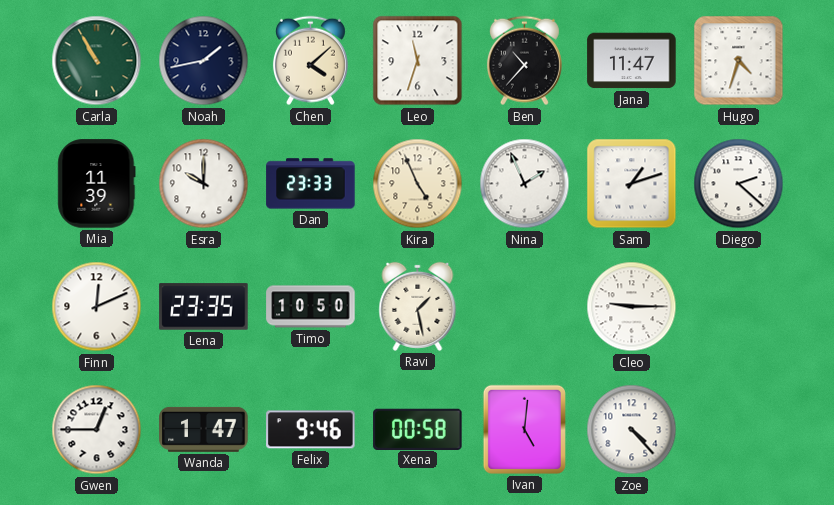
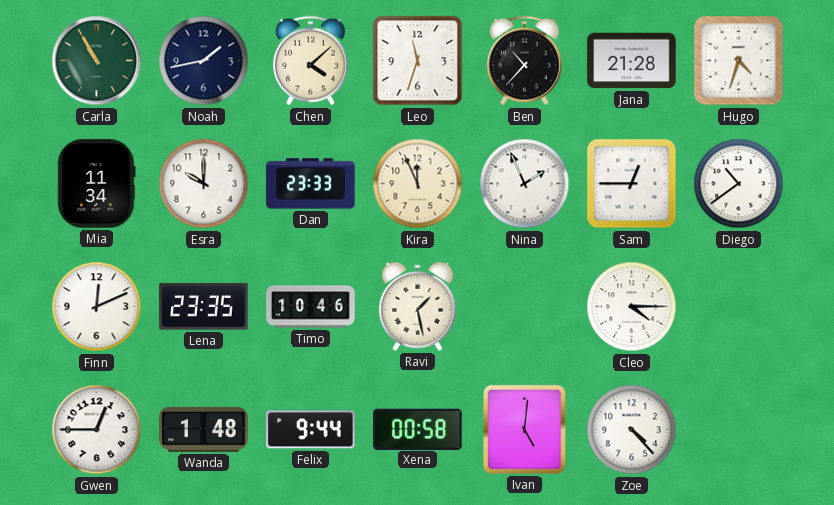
Jana: 11:47 -> 21:28
Mia: 11:39 -> 11:34
Kira: 4:56 -> 11:56
Sam: 1:12 -> 12:45
Diego: 2:22 -> 10:39
Timo: 10:50 -> 10:46
Cleo: 9:15 -> 4:15
Wanda: 1:47 -> 1:48
Felix: 9:46 -> 9:44
